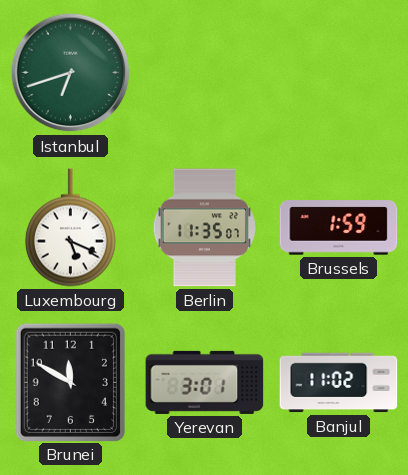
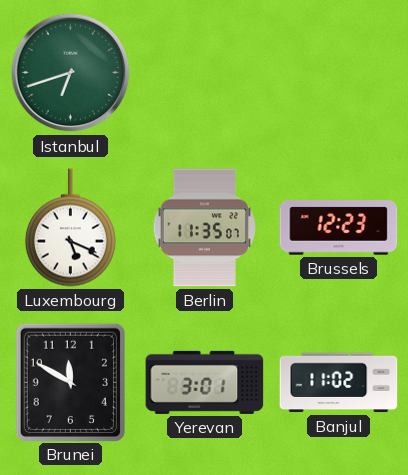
Brussels: 1:59 -> 12:23
